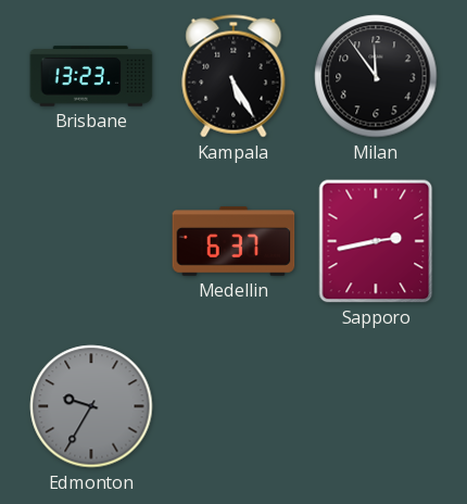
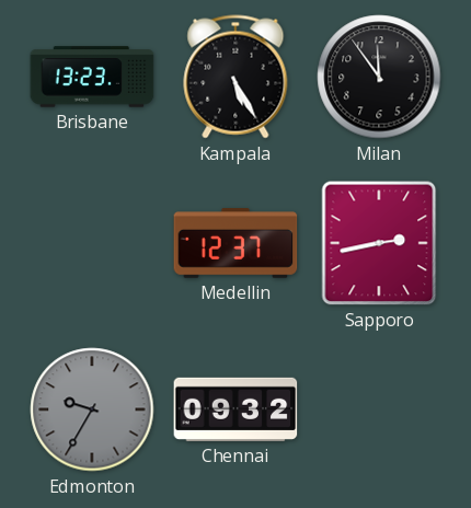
Medellin: 6:37 -> 12:37
Chennai: none -> 09:32
